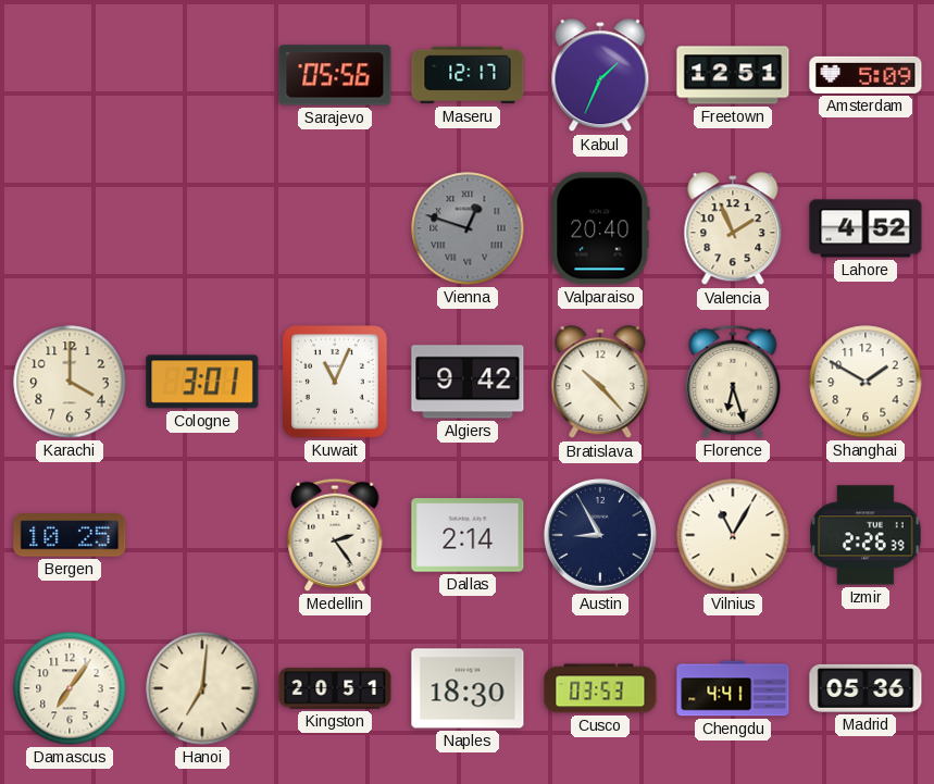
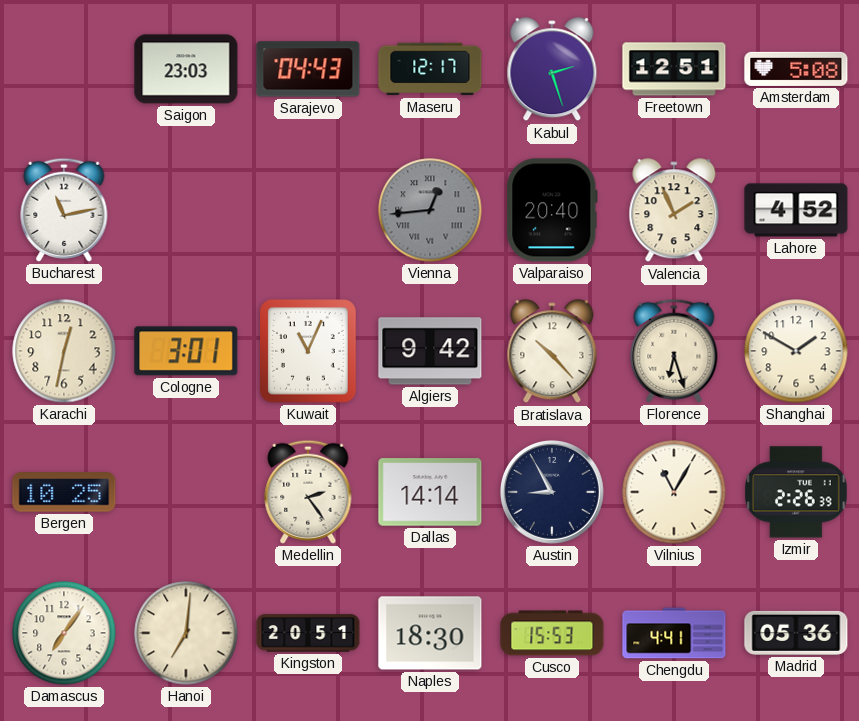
Saigon: none -> 23:03
Sarajevo: 05:56 -> 04:43
Kabul: 1:34 -> 2:27
Amsterdam: 5:09 -> 5:08
Bucharest: none -> 11:13
Vienna: 12:48 -> 12:44
Karachi: 4:00 -> 12:32
Dallas: 2:14 -> 14:14
Cusco: 03:53 -> 15:53
